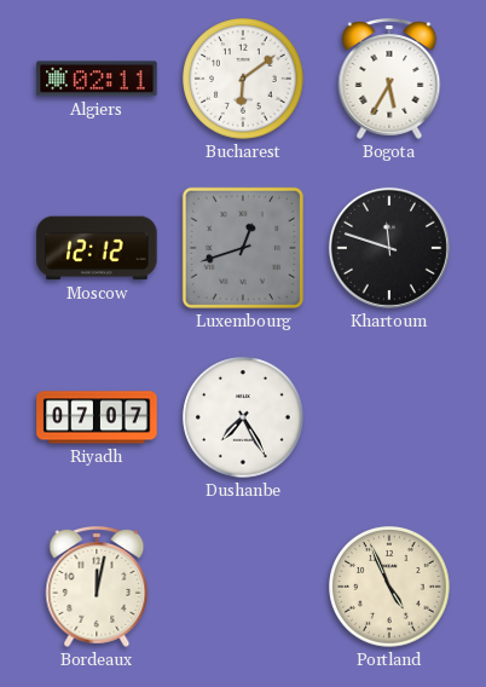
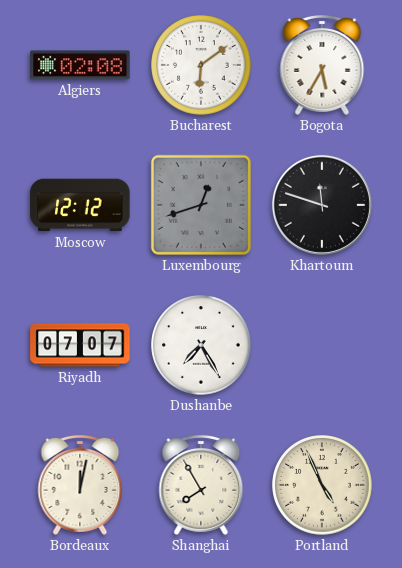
Algiers: 02:11 -> 02:08
Shanghai: none -> 7:55
